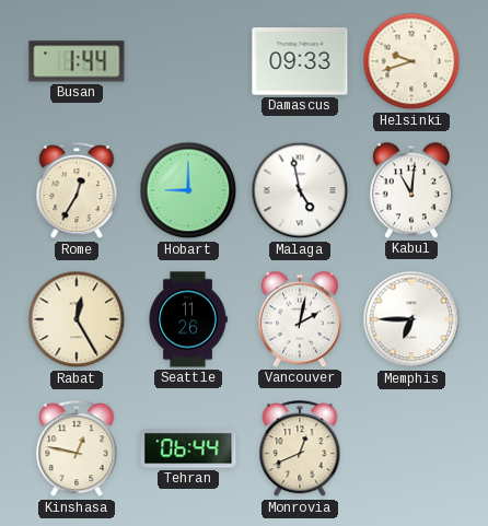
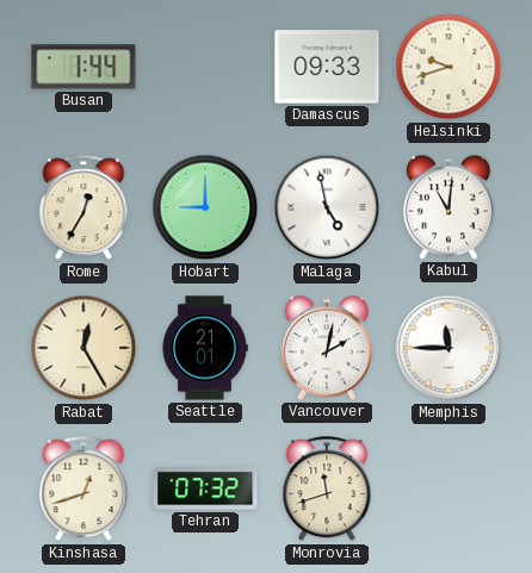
Seattle: 11:26 -> 21:01
Memphis: 6:45 -> 11:45
Kinshasa: 12:47 -> 12:42
Tehran: 06:44 -> 07:32
Monrovia: 12:41 -> 11:42
